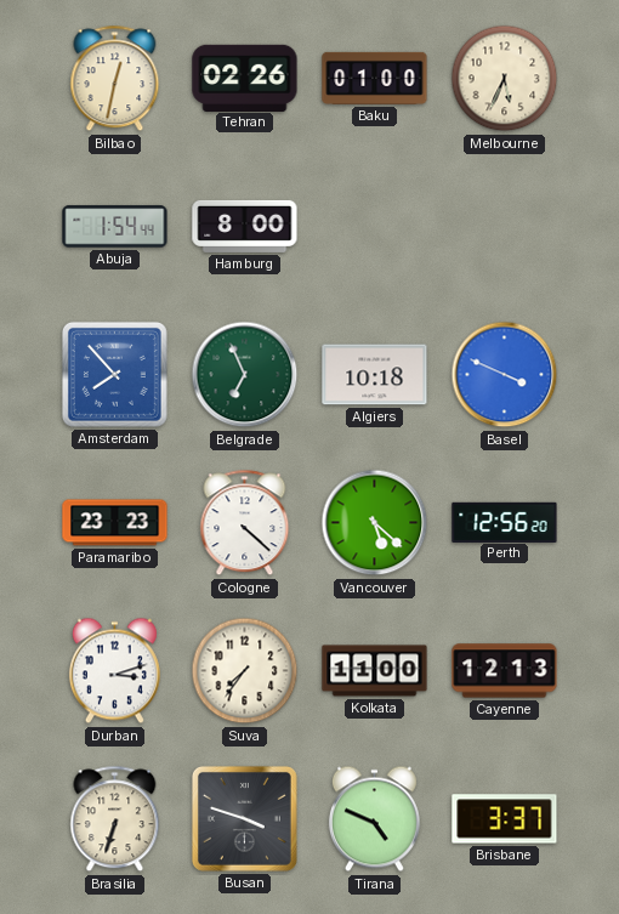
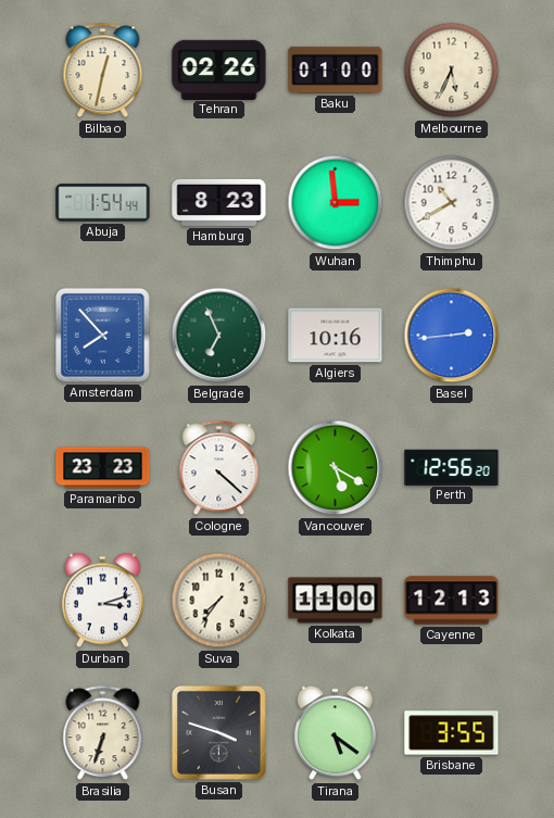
Hamburg: 8:00 -> 8:23
Wuhan: none -> 2:59
Thimphu: none -> 10:40
Algiers: 10:18 -> 10:16
Basel: 3:49 -> 2:44
Vancouver: 5:22 -> 5:20
Tirana: 4:49 -> 5:21
Brisbane: 3:37 -> 3:55
